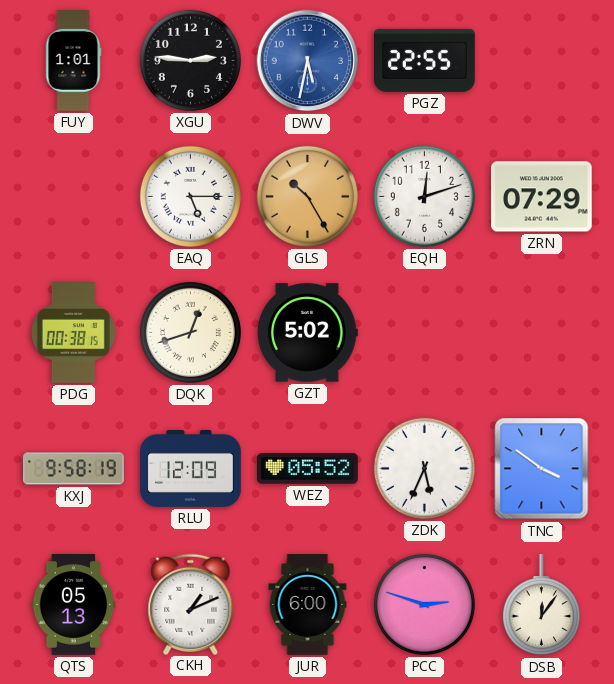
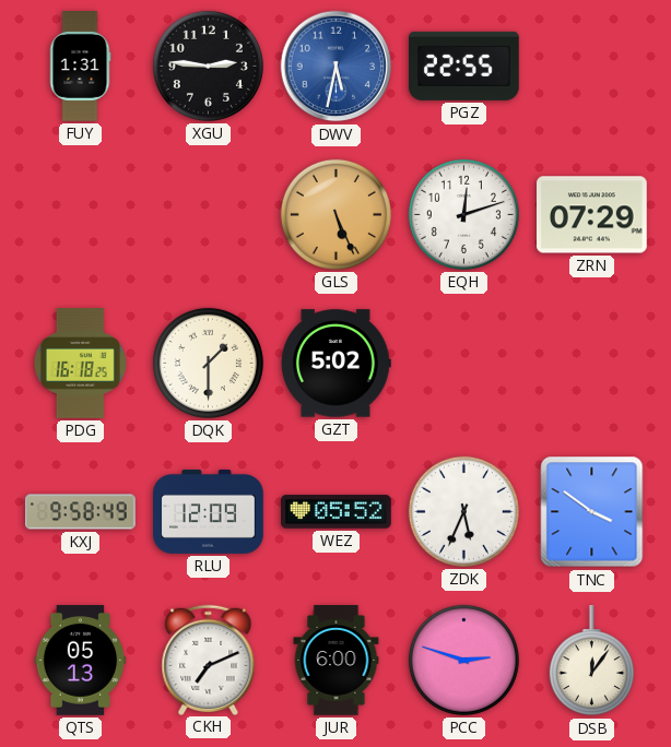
FUY: 1:01 -> 1:31
EAQ: 5:15 -> none
GLS: 10:25 -> 5:26
PDG: 00:38 -> 16:18
DQK: 12:42 -> 1:30
KXJ: 9:58:19 -> 9:58:49
CKH: 1:11 -> 7:11
